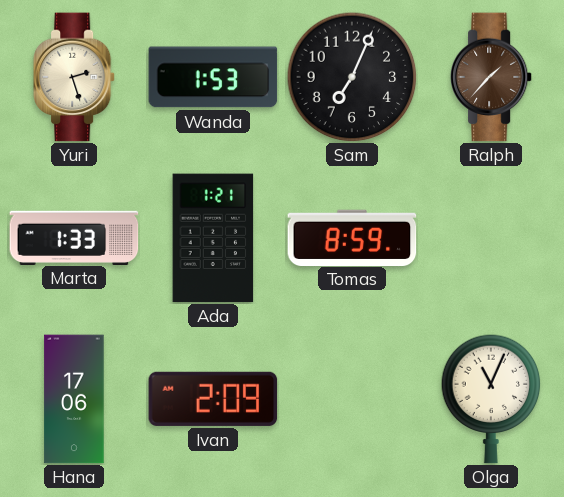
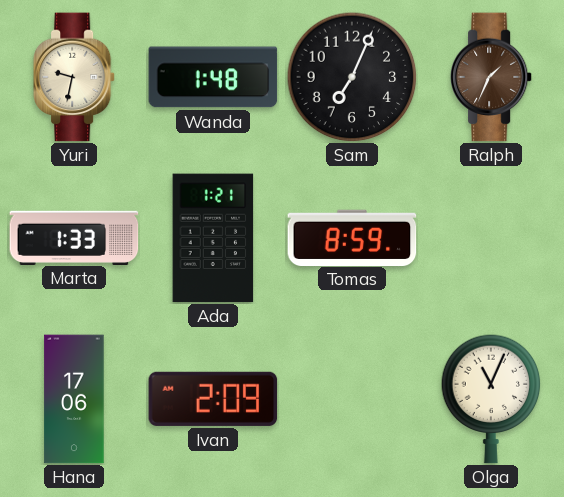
Yuri: 2:27 -> 9:32
Wanda: 1:53 -> 1:48
Ralph: 1:37 -> 1:34
